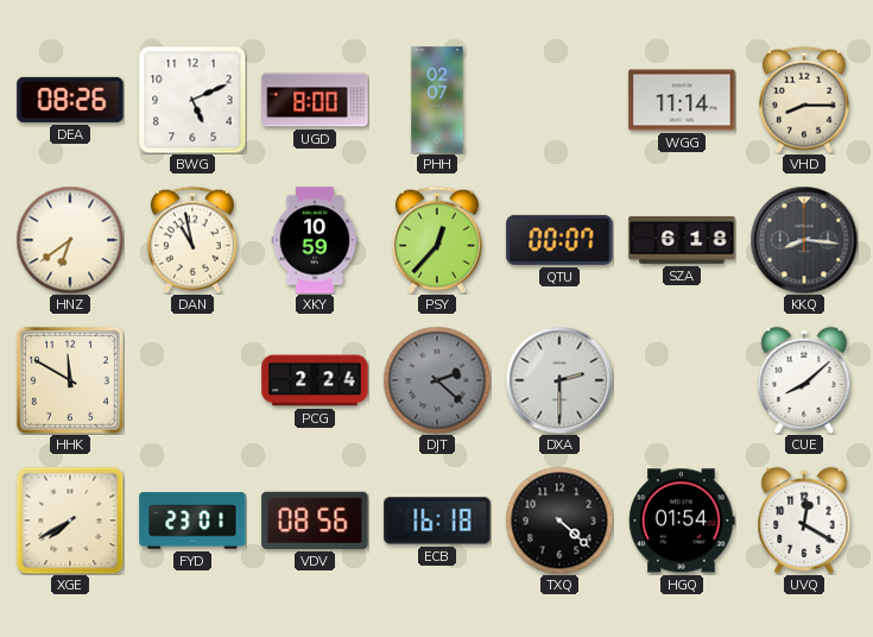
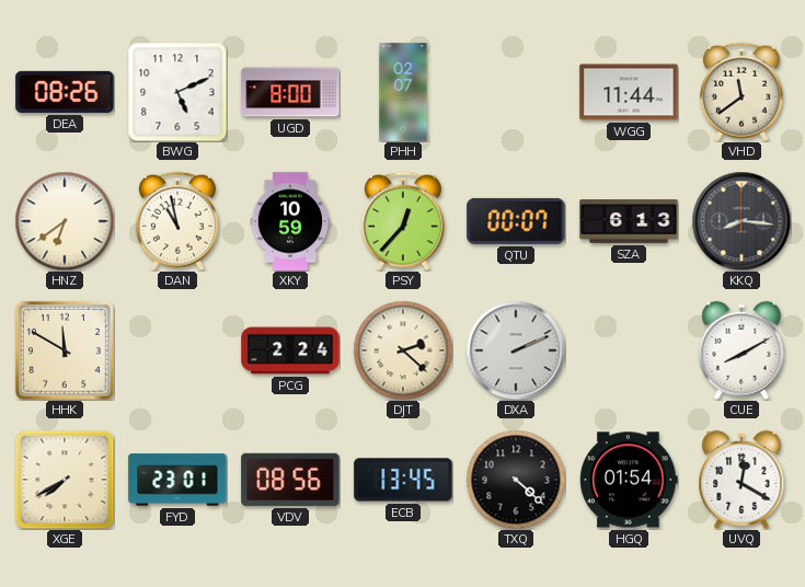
WGG: 11:14 -> 11:44
VHD: 8:15 -> 11:39
SZA: 6:18 -> 6:13
DJT dial: grey -> cream
DXA: 2:30 -> 2:11
CUE: 8:08 -> 8:10
ECB: 16:18 -> 13:45
